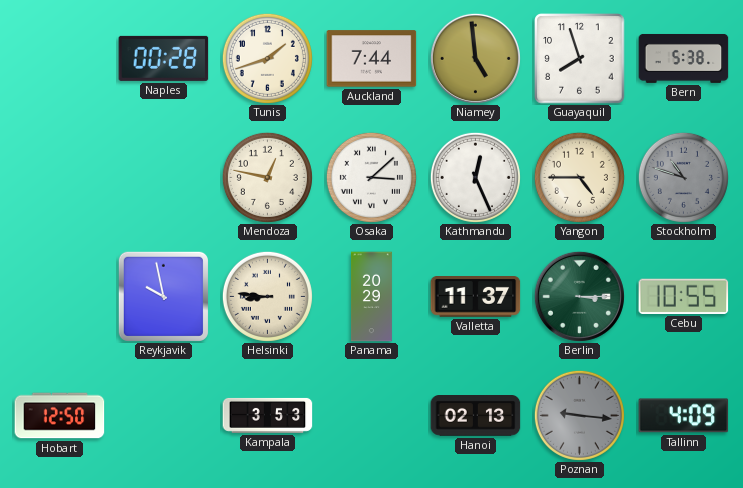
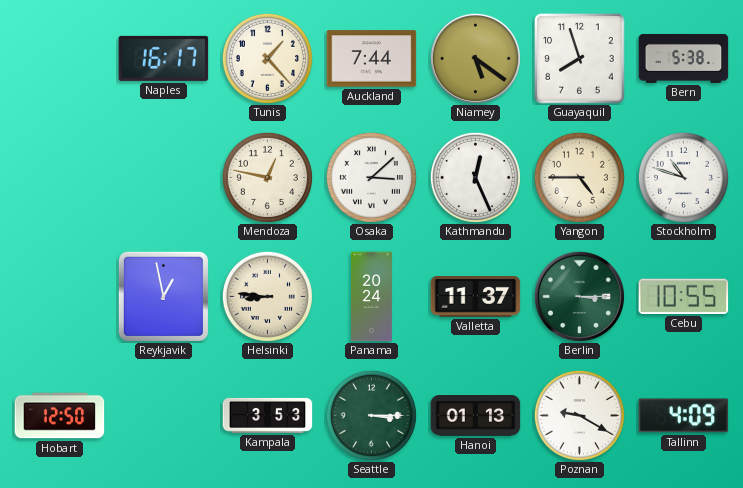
Naples: 00:28 -> 16:17
Tunis: 1:42 -> 1:23
Niamey: 4:59 -> 5:21
Stockholm dial: grey -> white
Reykjavik: 9:58 -> 12:58
Panama: 20:29 -> 20:24
Seattle: none -> 3:15
Hanoi: 02:13 -> 01:13
Poznan: 9:16 -> 9:20
Poznan dial: grey -> white
